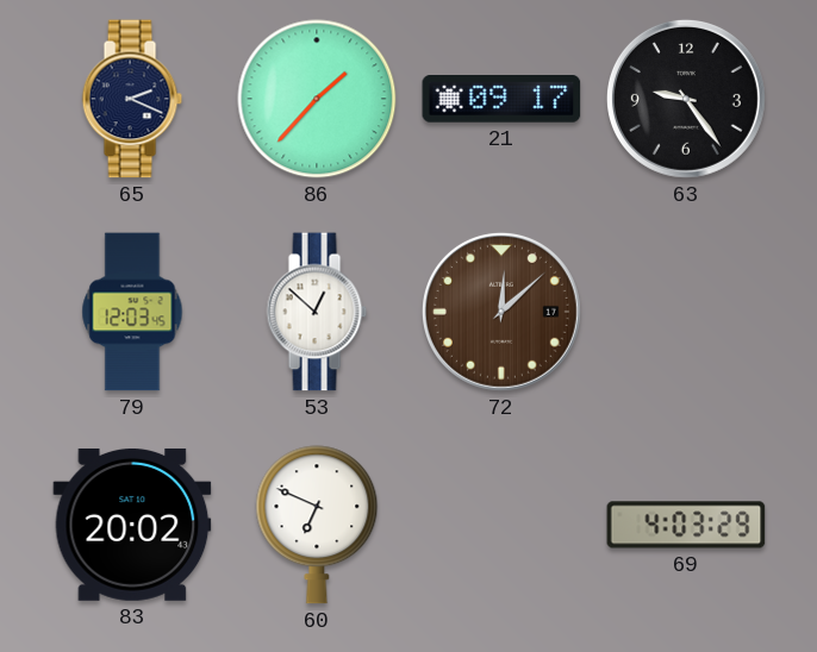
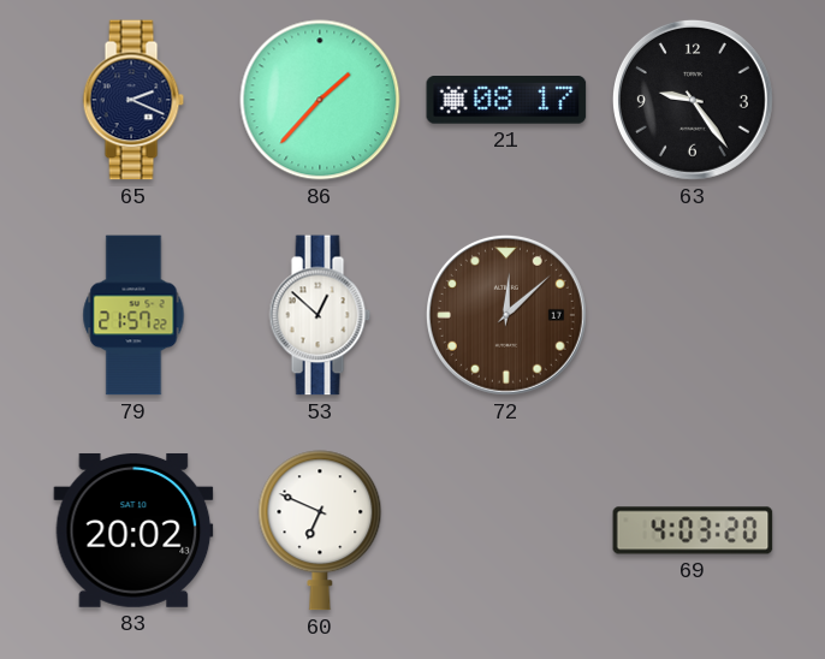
21: 09:17 -> 08:17
79: 12:03 -> 21:57
69: 4:03:29 -> 4:03:20
